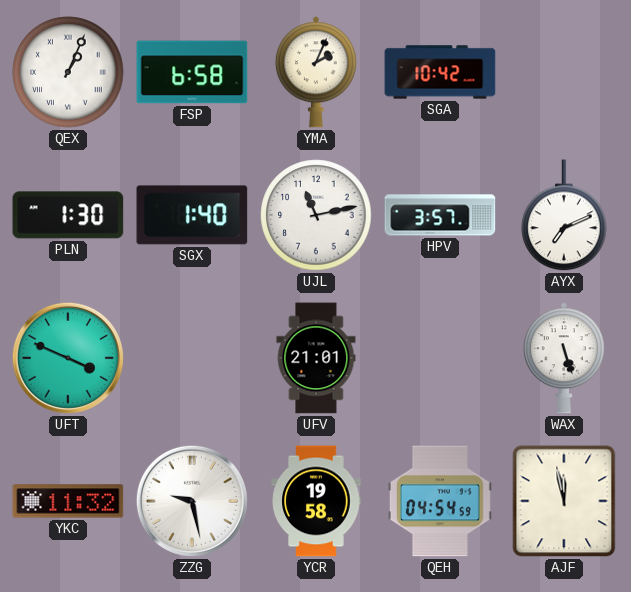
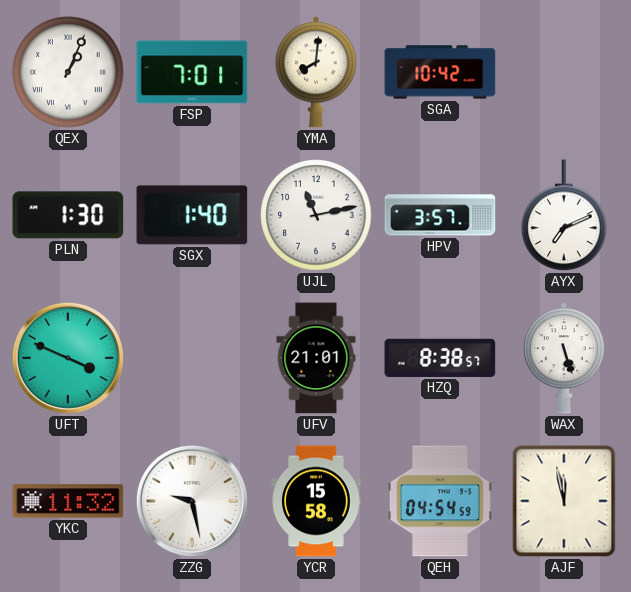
FSP: 6:58 -> 7:01
YMA: 2:04 -> 8:01
HZQ: none -> 8:38
YCR: 19:58 -> 15:58
